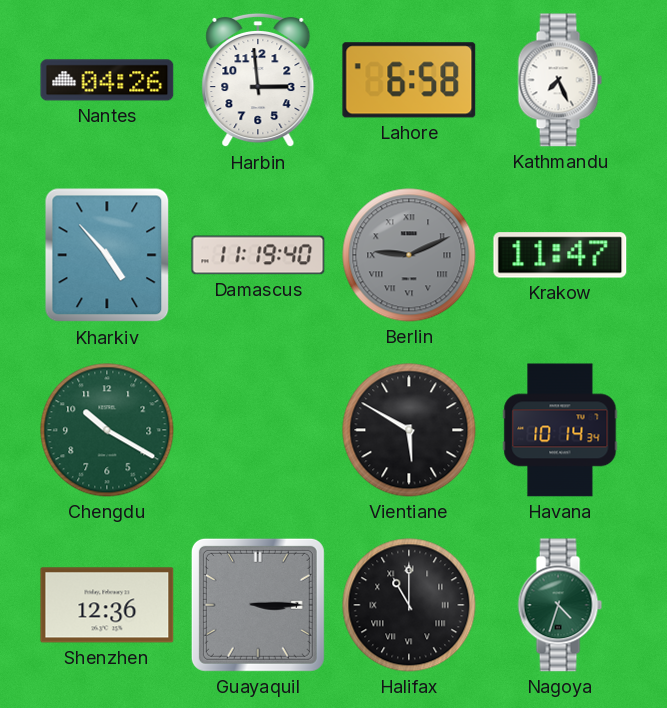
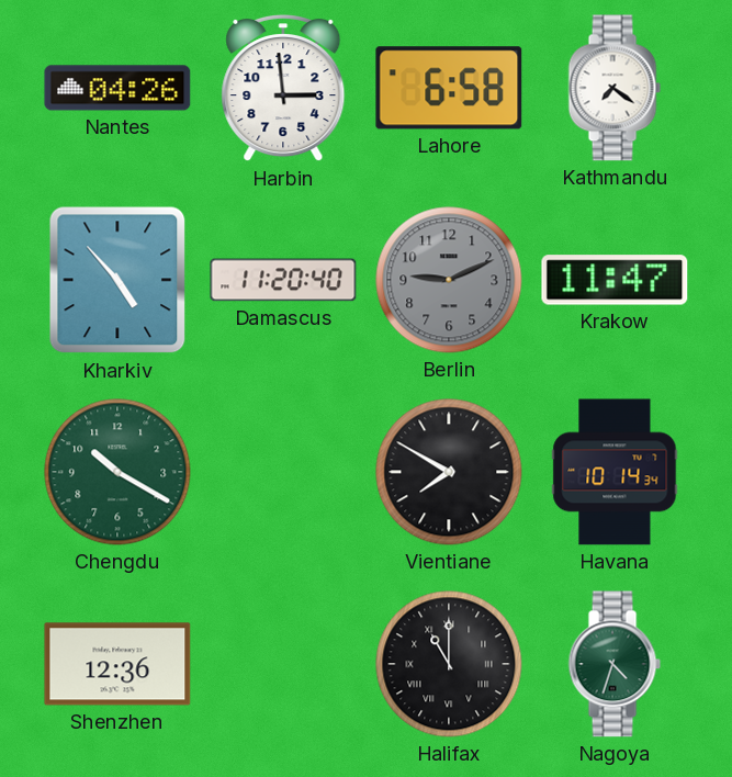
Kathmandu: 7:26 -> 7:21
Damascus: 11:19 -> 11:20
Berlin numerals: Roman -> Arabic
Vientiane: 5:50 -> 7:50
Guayaquil: 3:15 -> none
